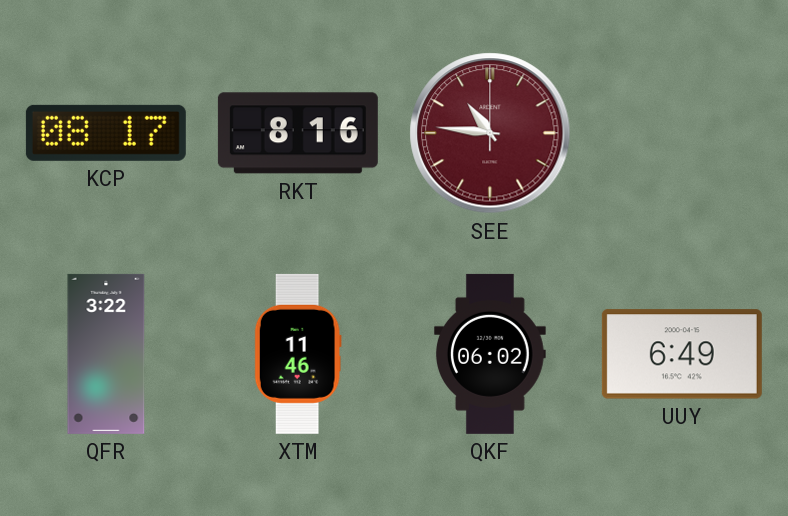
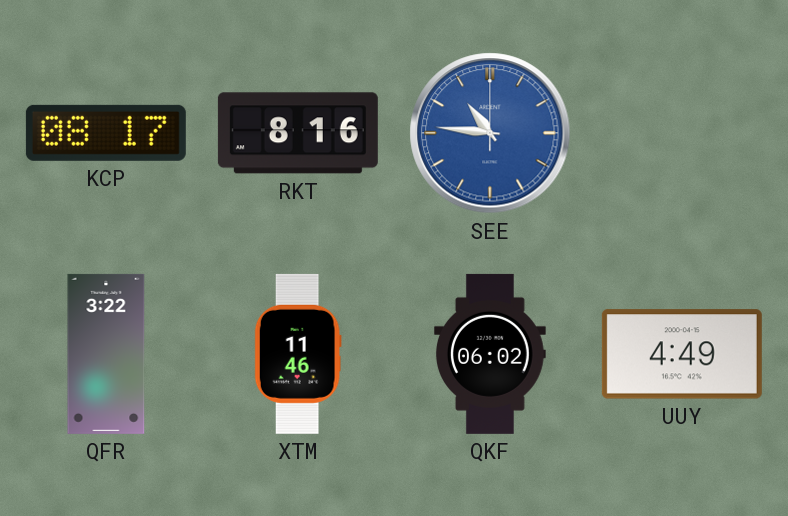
SEE dial: burgundy -> blue
UUY: 6:49 -> 4:49
